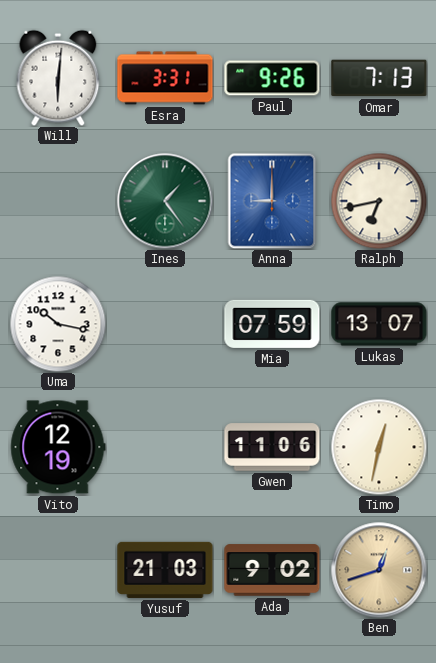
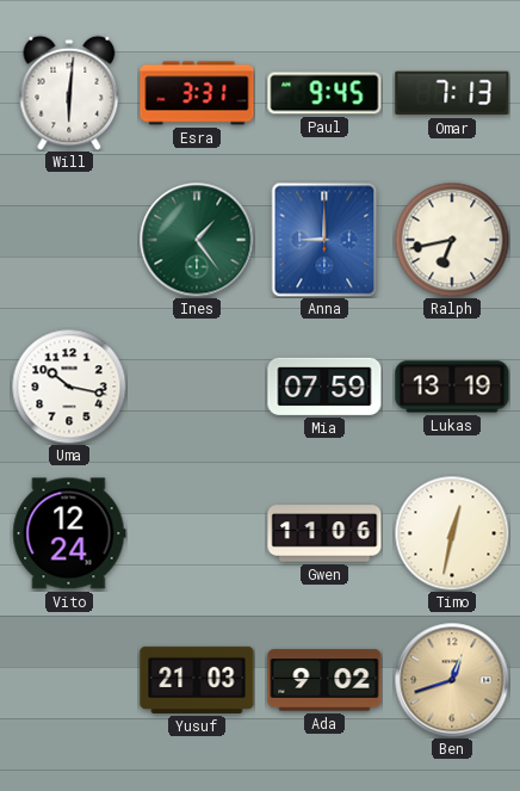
Paul: 9:26 -> 9:45
Lukas: 13:07 -> 13:19
Vito: 12:19 -> 12:24
